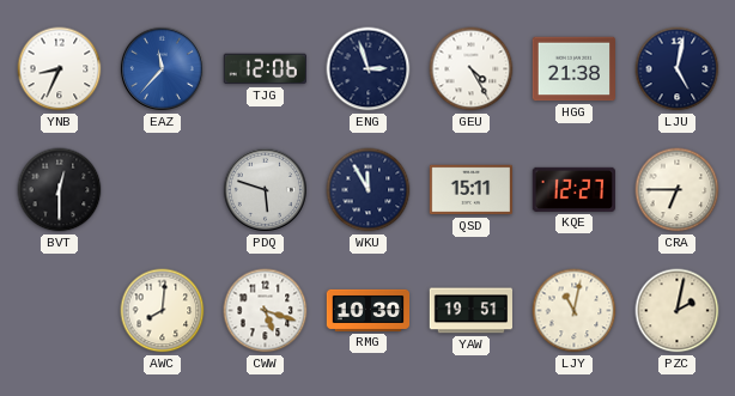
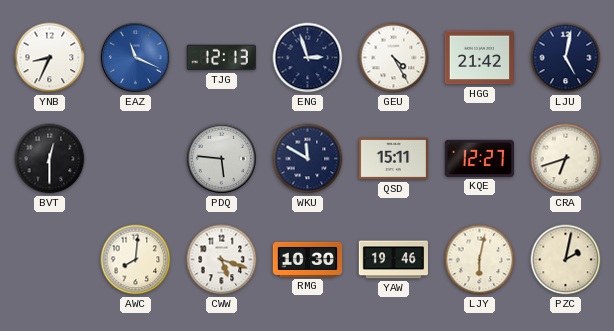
EAZ: 11:37 -> 11:19
TJG: 12:06 -> 12:13
HGG: 21:38 -> 21:42
PDQ: 5:48 -> 5:46
WKU: 11:55 -> 11:50
CRA: 6:45 -> 6:42
YAW: 19:51 -> 19:46
LJY: 11:02 -> 6:02
